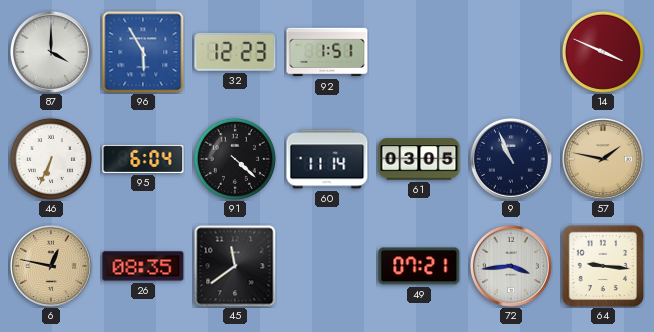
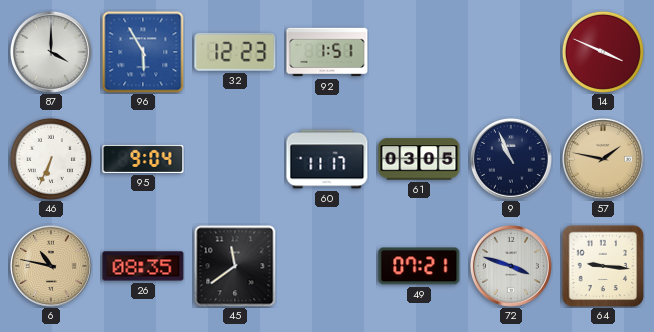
95: 6:04 -> 9:04
91: 4:22 -> none
60: 11:14 -> 11:17
6: 12:47 -> 10:47
72: 3:44 -> 3:48
